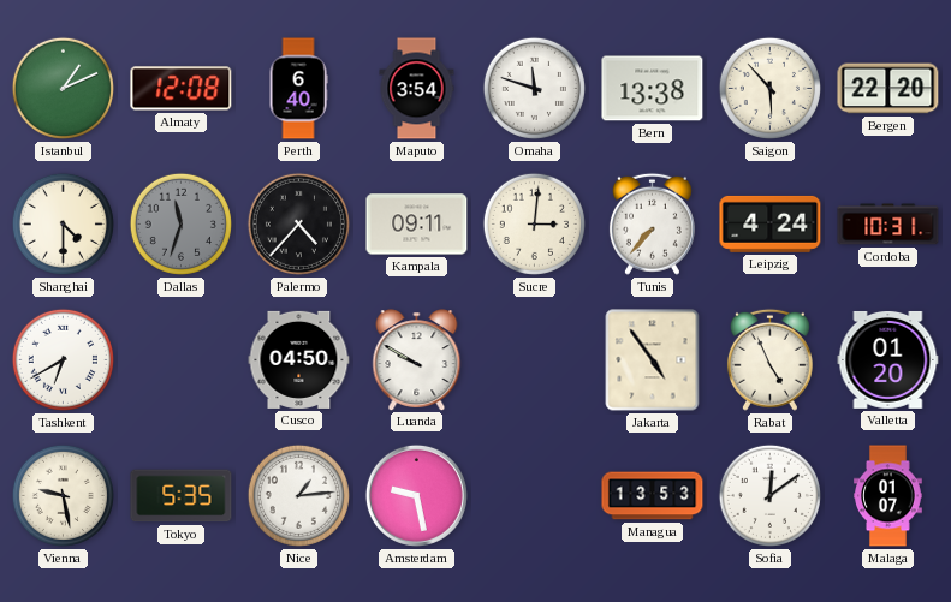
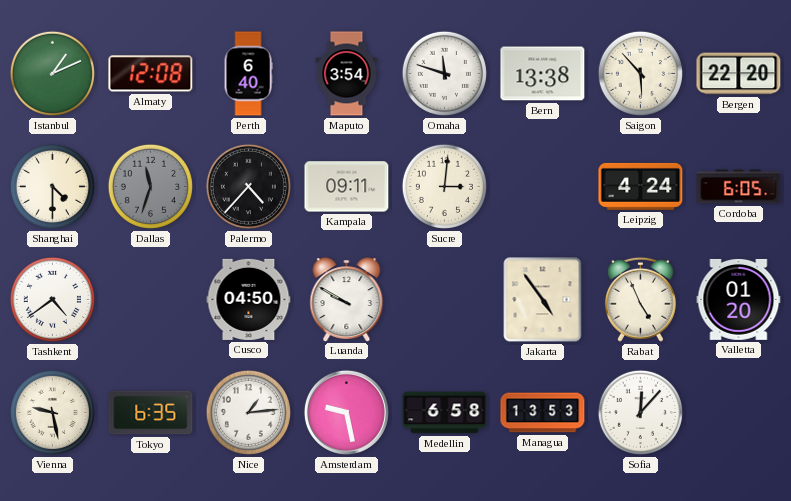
Tunis: 7:37 -> none
Cordoba: 10:31 -> 6:05
Tashkent: 6:40 -> 4:39
Tokyo: 5:35 -> 6:35
Medellin: none -> 6:58
Sofia: 12:09 -> 12:07
Malaga: 01:07 -> none
